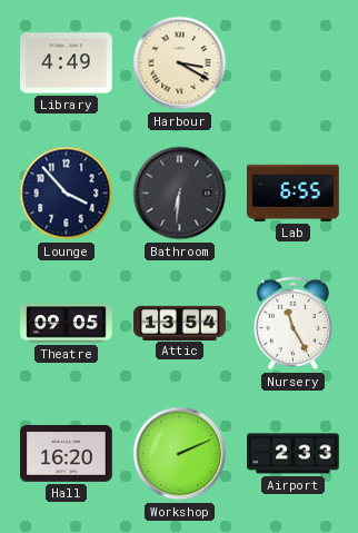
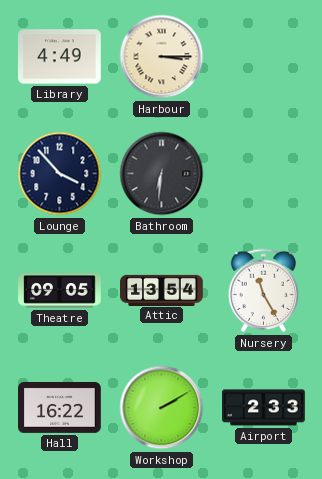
Harbour: 3:20 -> 3:15
Lab: 6:55 -> none
Hall: 16:20 -> 16:22
Workshop: 2:11 -> 2:10
